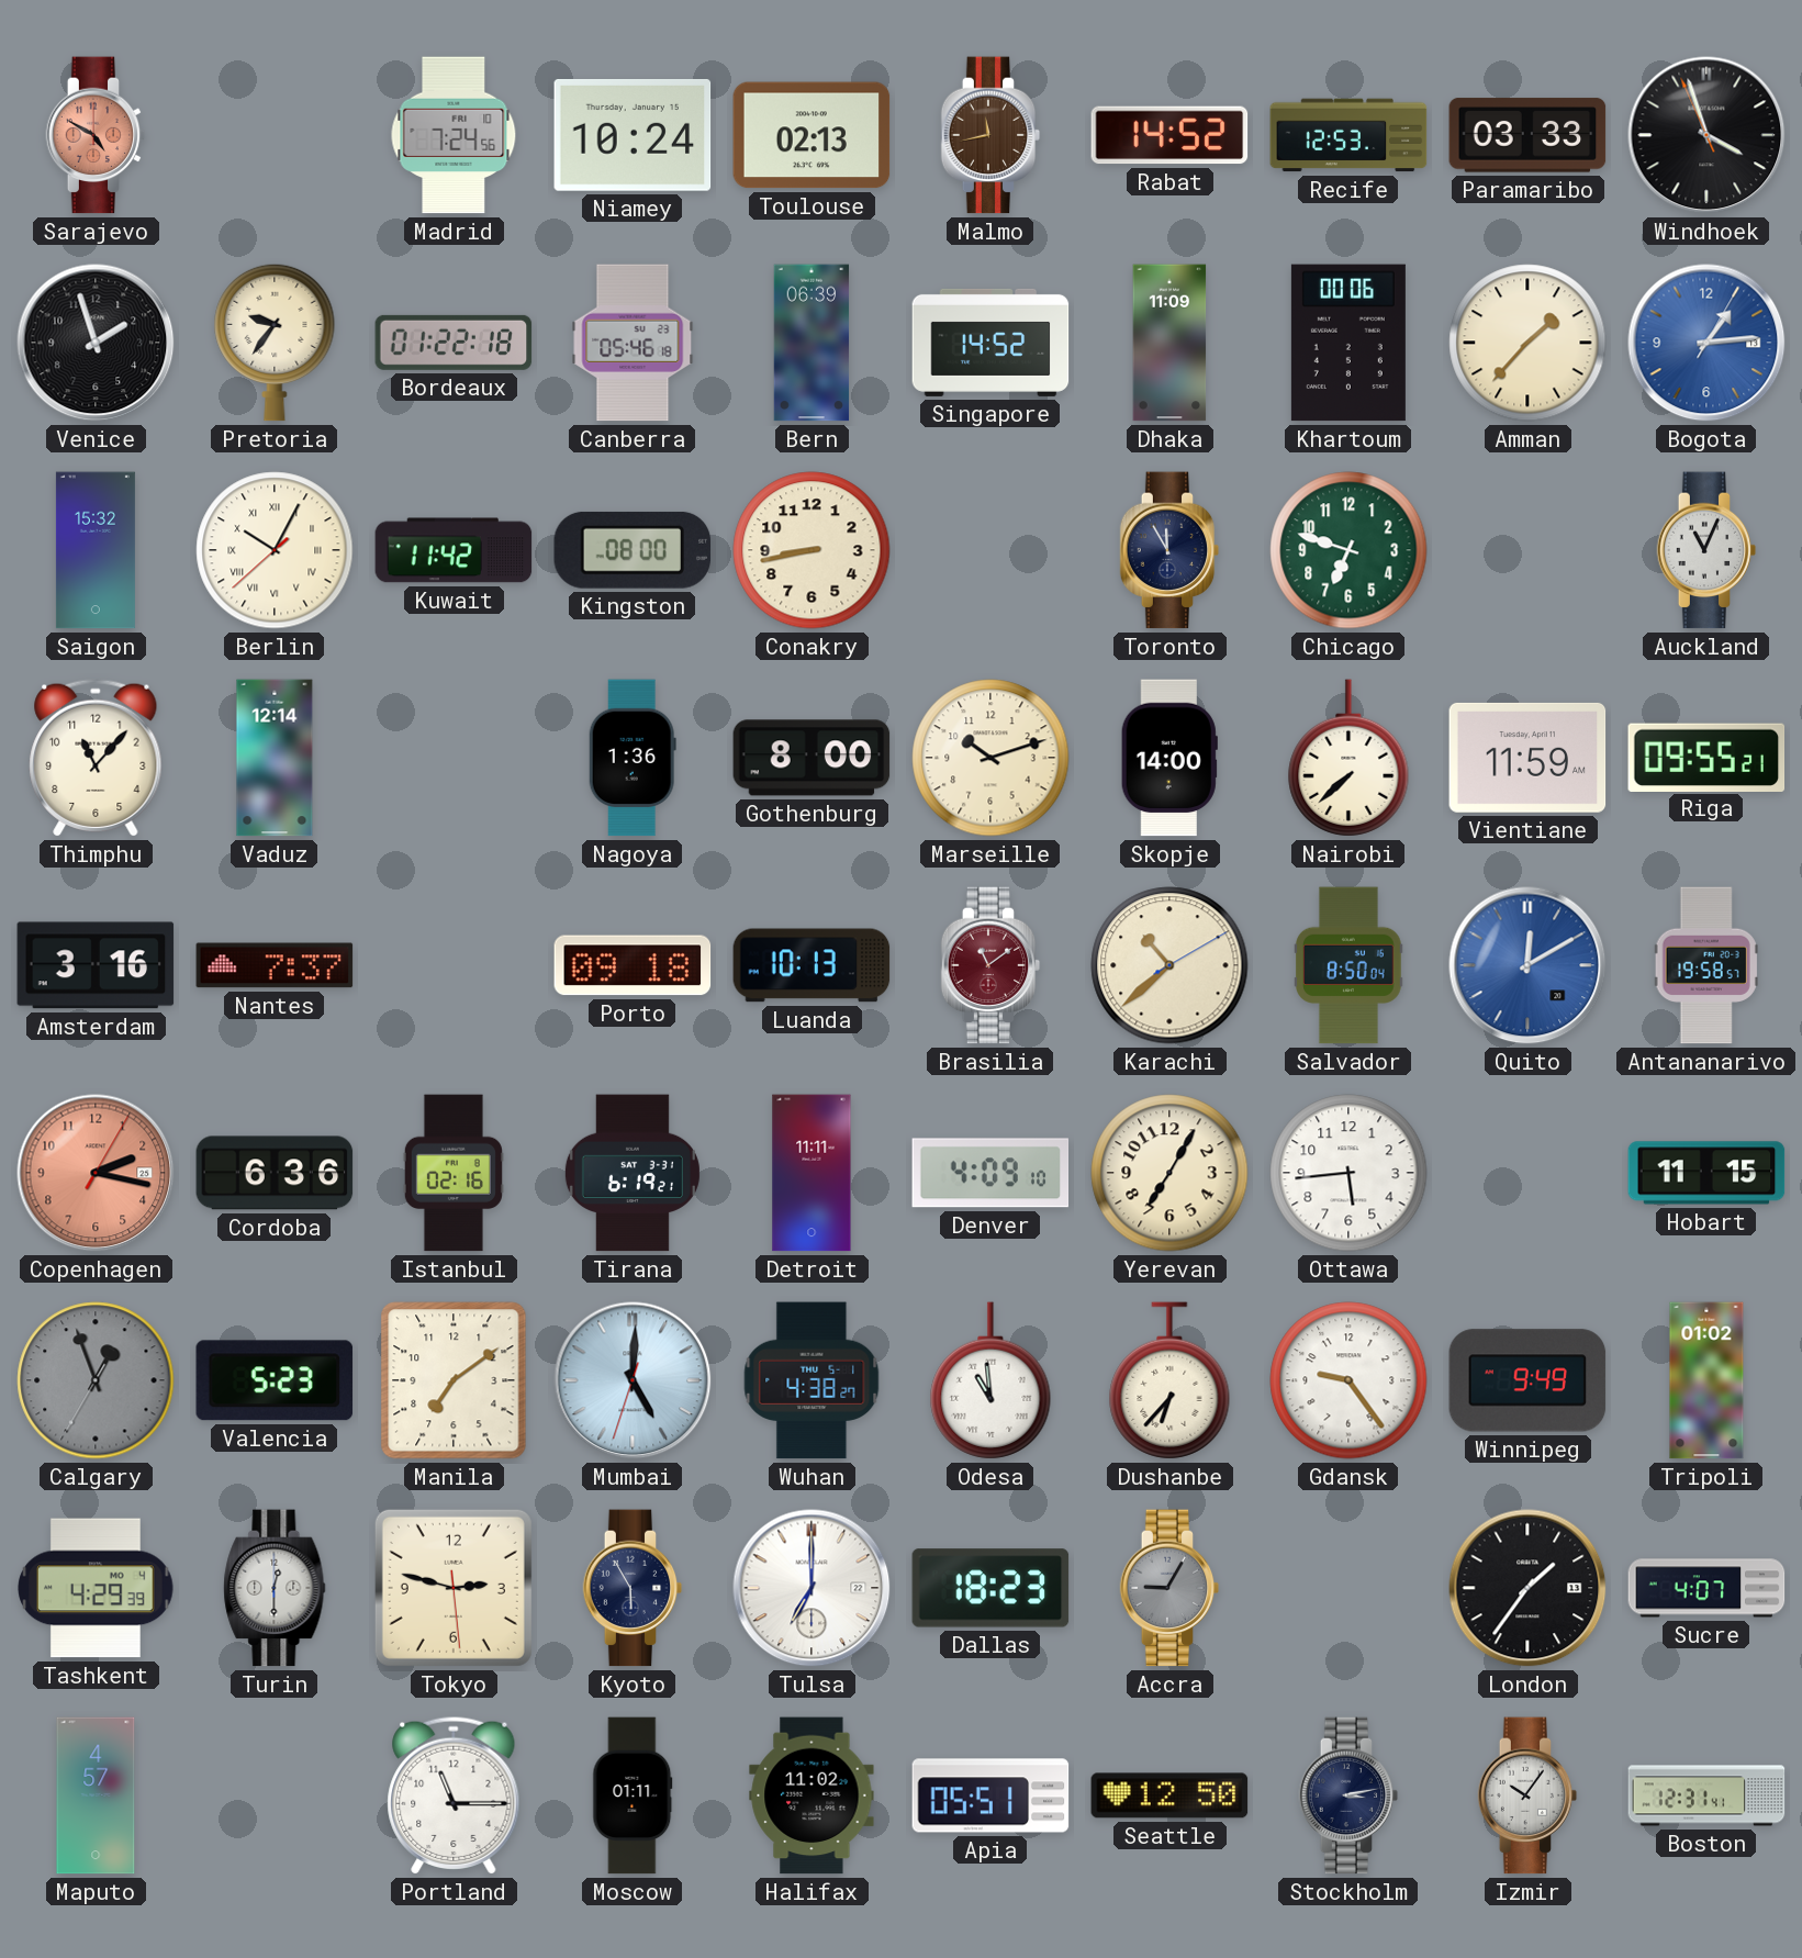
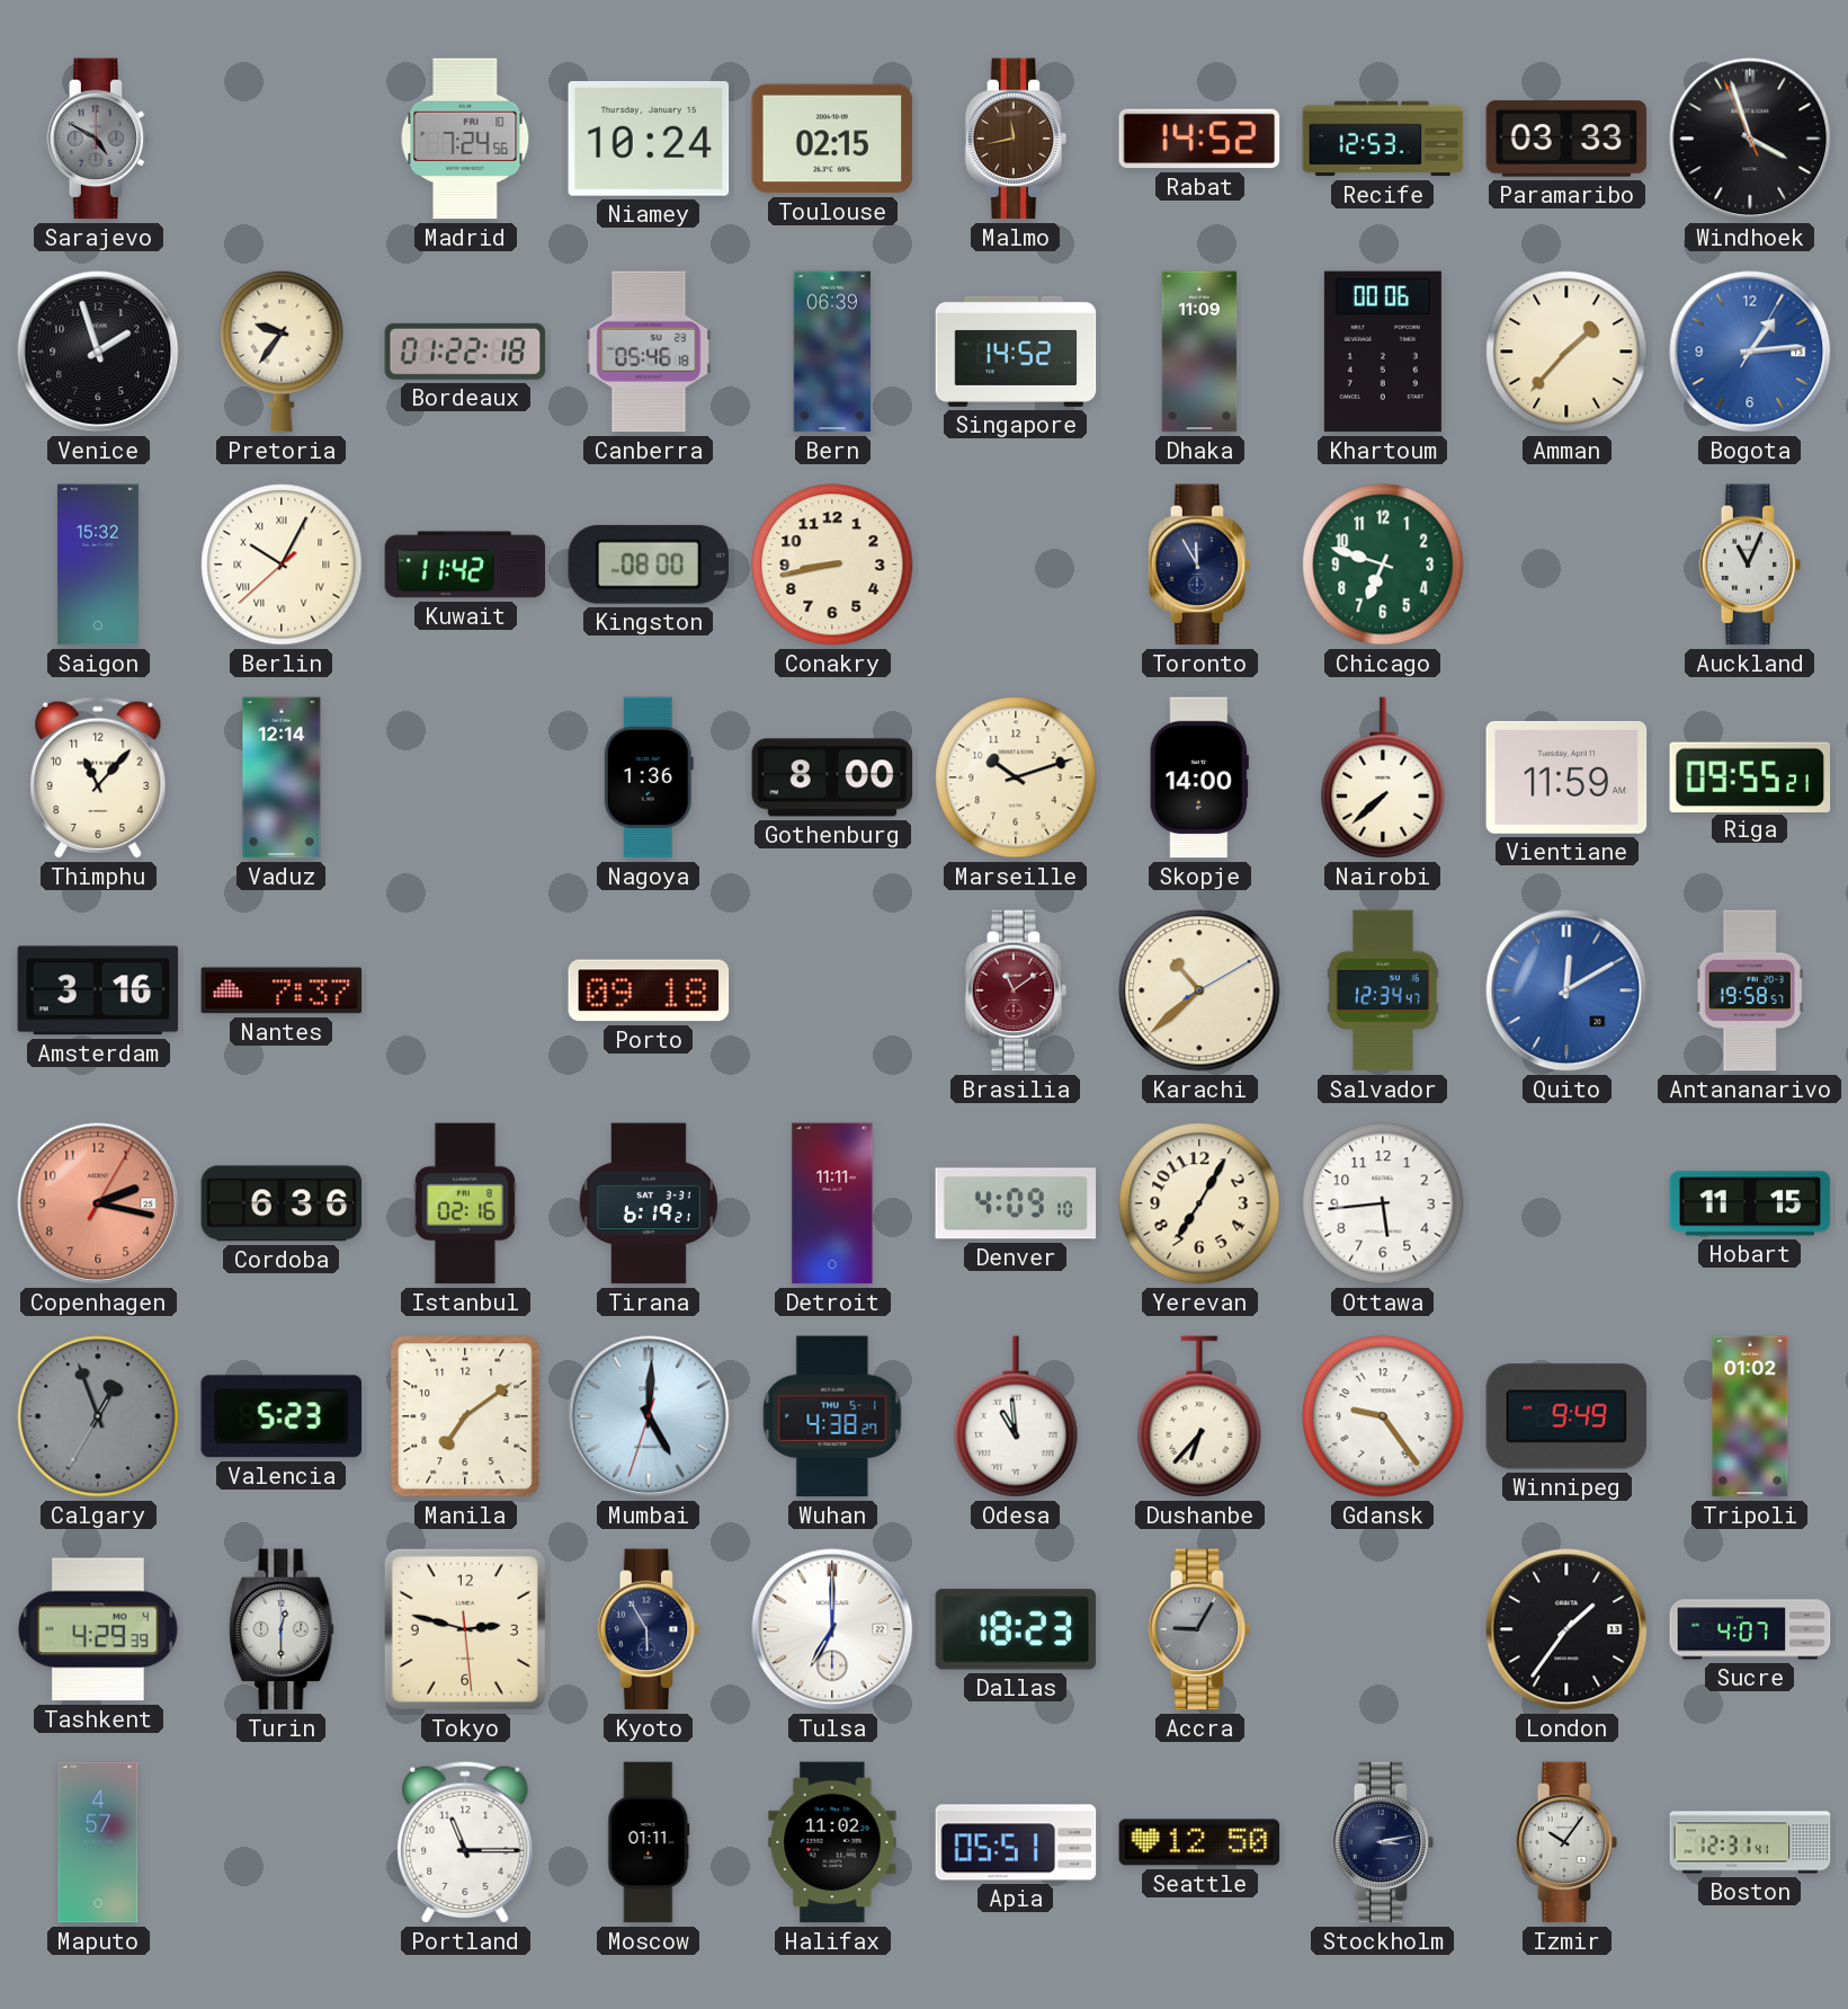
Sarajevo dial: salmon -> grey
Toulouse: 02:13 -> 02:15
Luanda: 10:13 -> none
Salvador: 8:50 -> 12:34
